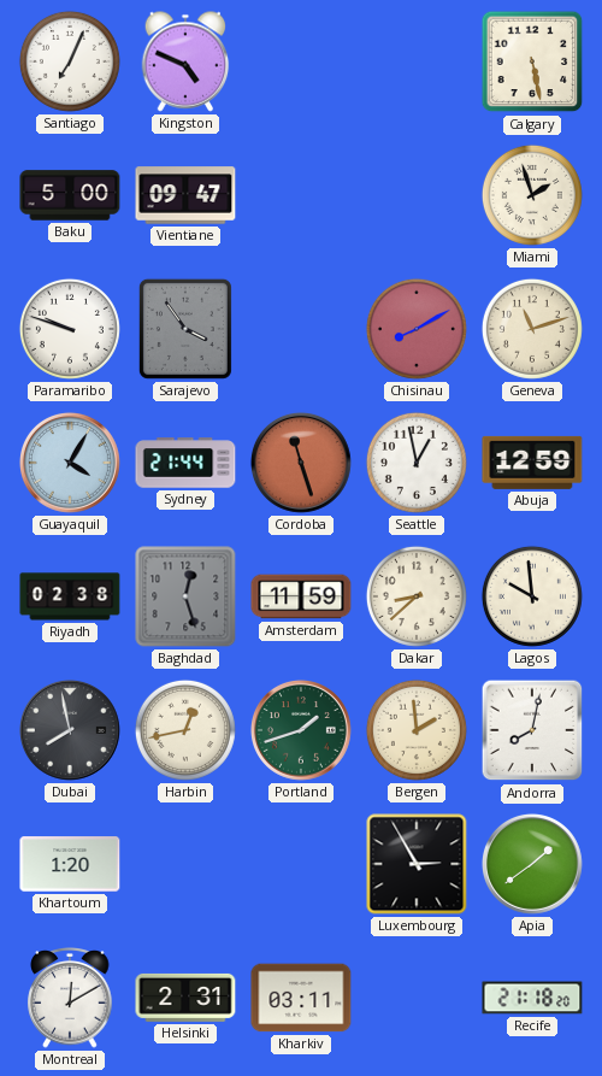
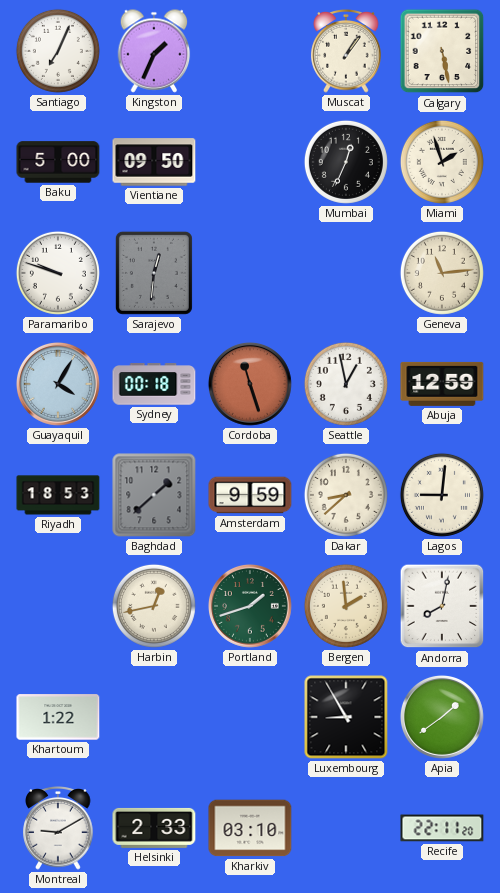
Kingston: 4:49 -> 1:34
Muscat: none -> 1:06
Vientiane: 09:47 -> 09:50
Mumbai: none -> 12:34
Sarajevo: 3:54 -> 12:31
Chisinau: 8:10 -> none
Geneva: 11:12 -> 11:14
Sydney: 21:44 -> 00:18
Riyadh: 02:38 -> 18:53
Baghdad: 12:27 -> 1:38
Amsterdam: 11:59 -> 9:59
Lagos: 9:59 -> 9:01
Dubai: 7:58 -> none
Khartoum: 1:20 -> 1:22
Luxembourg: 2:55 -> 8:55
Montreal: 12:10 -> 9:10
Helsinki: 2:31 -> 2:33
Kharkiv: 03:11 -> 03:10
Recife: 21:18 -> 22:11
